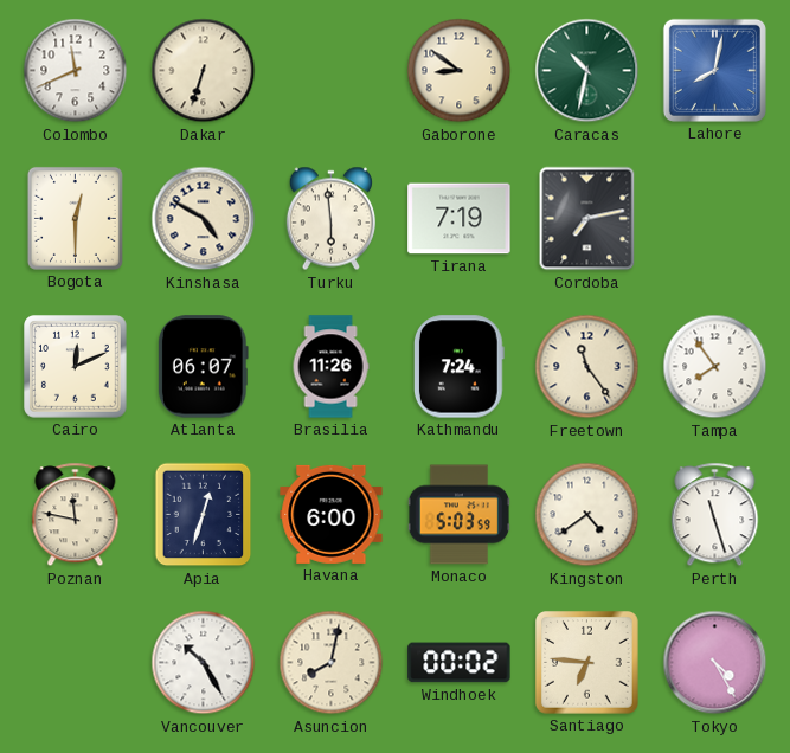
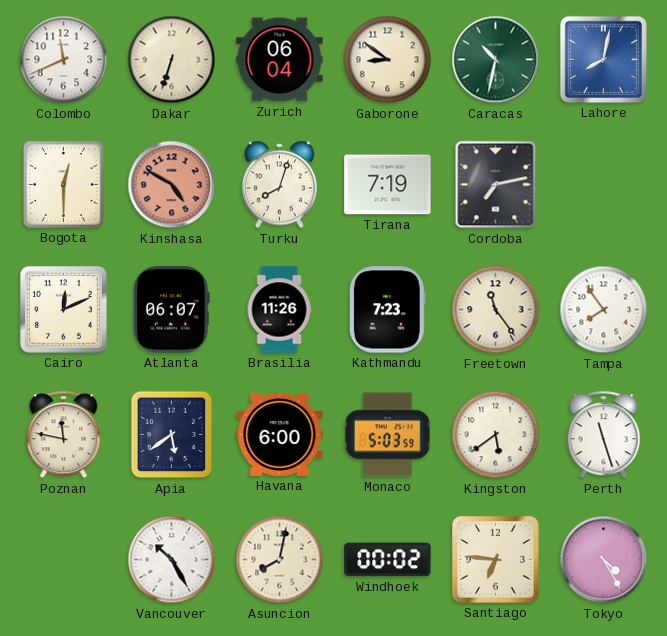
Zurich: none -> 06:04
Kinshasa dial: cream -> salmon
Turku: 5:59 -> 8:03
Kathmandu: 7:24 -> 7:23
Apia: 12:33 -> 5:39
Kingston: 4:39 -> 5:39
